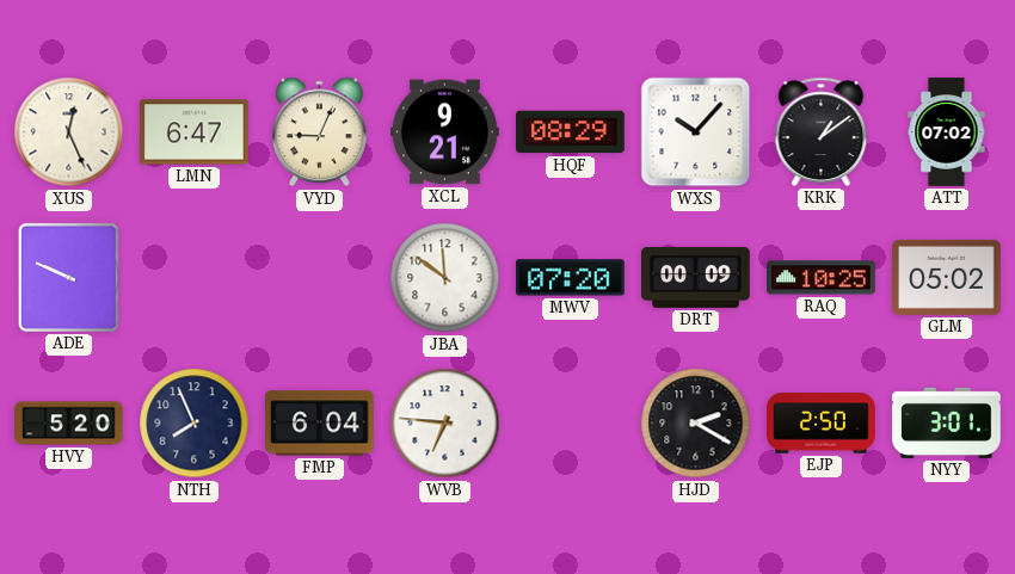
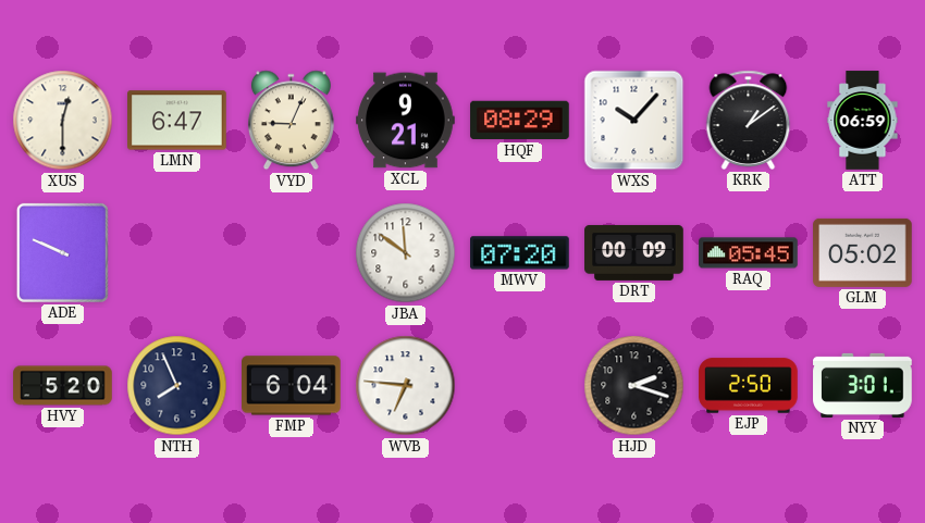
XUS: 12:26 -> 12:30
ATT: 07:02 -> 06:59
RAQ: 10:25 -> 05:45
HJD: 2:20 -> 2:18
